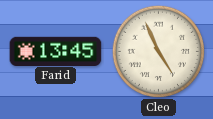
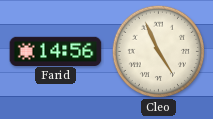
Farid: 13:45 -> 14:56
